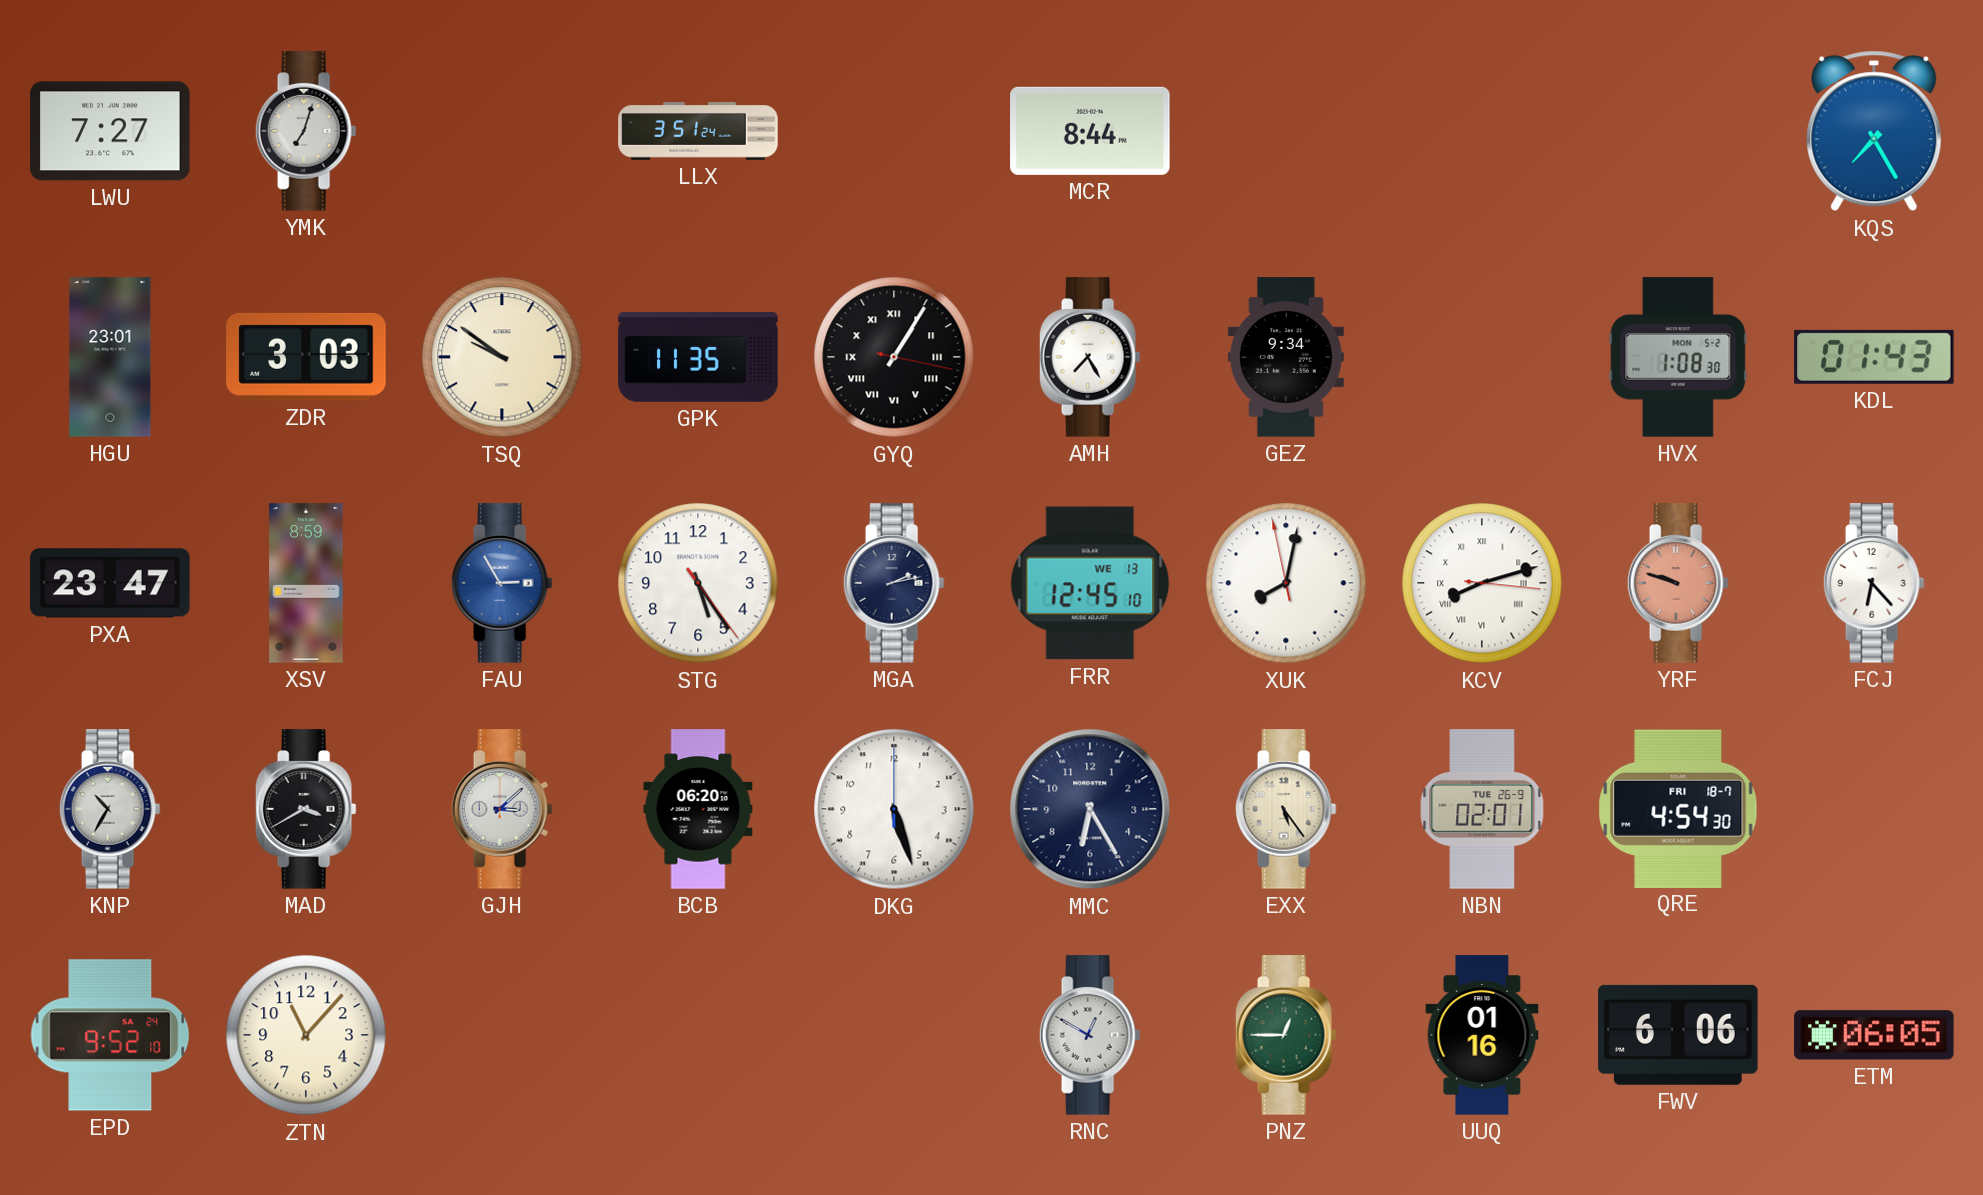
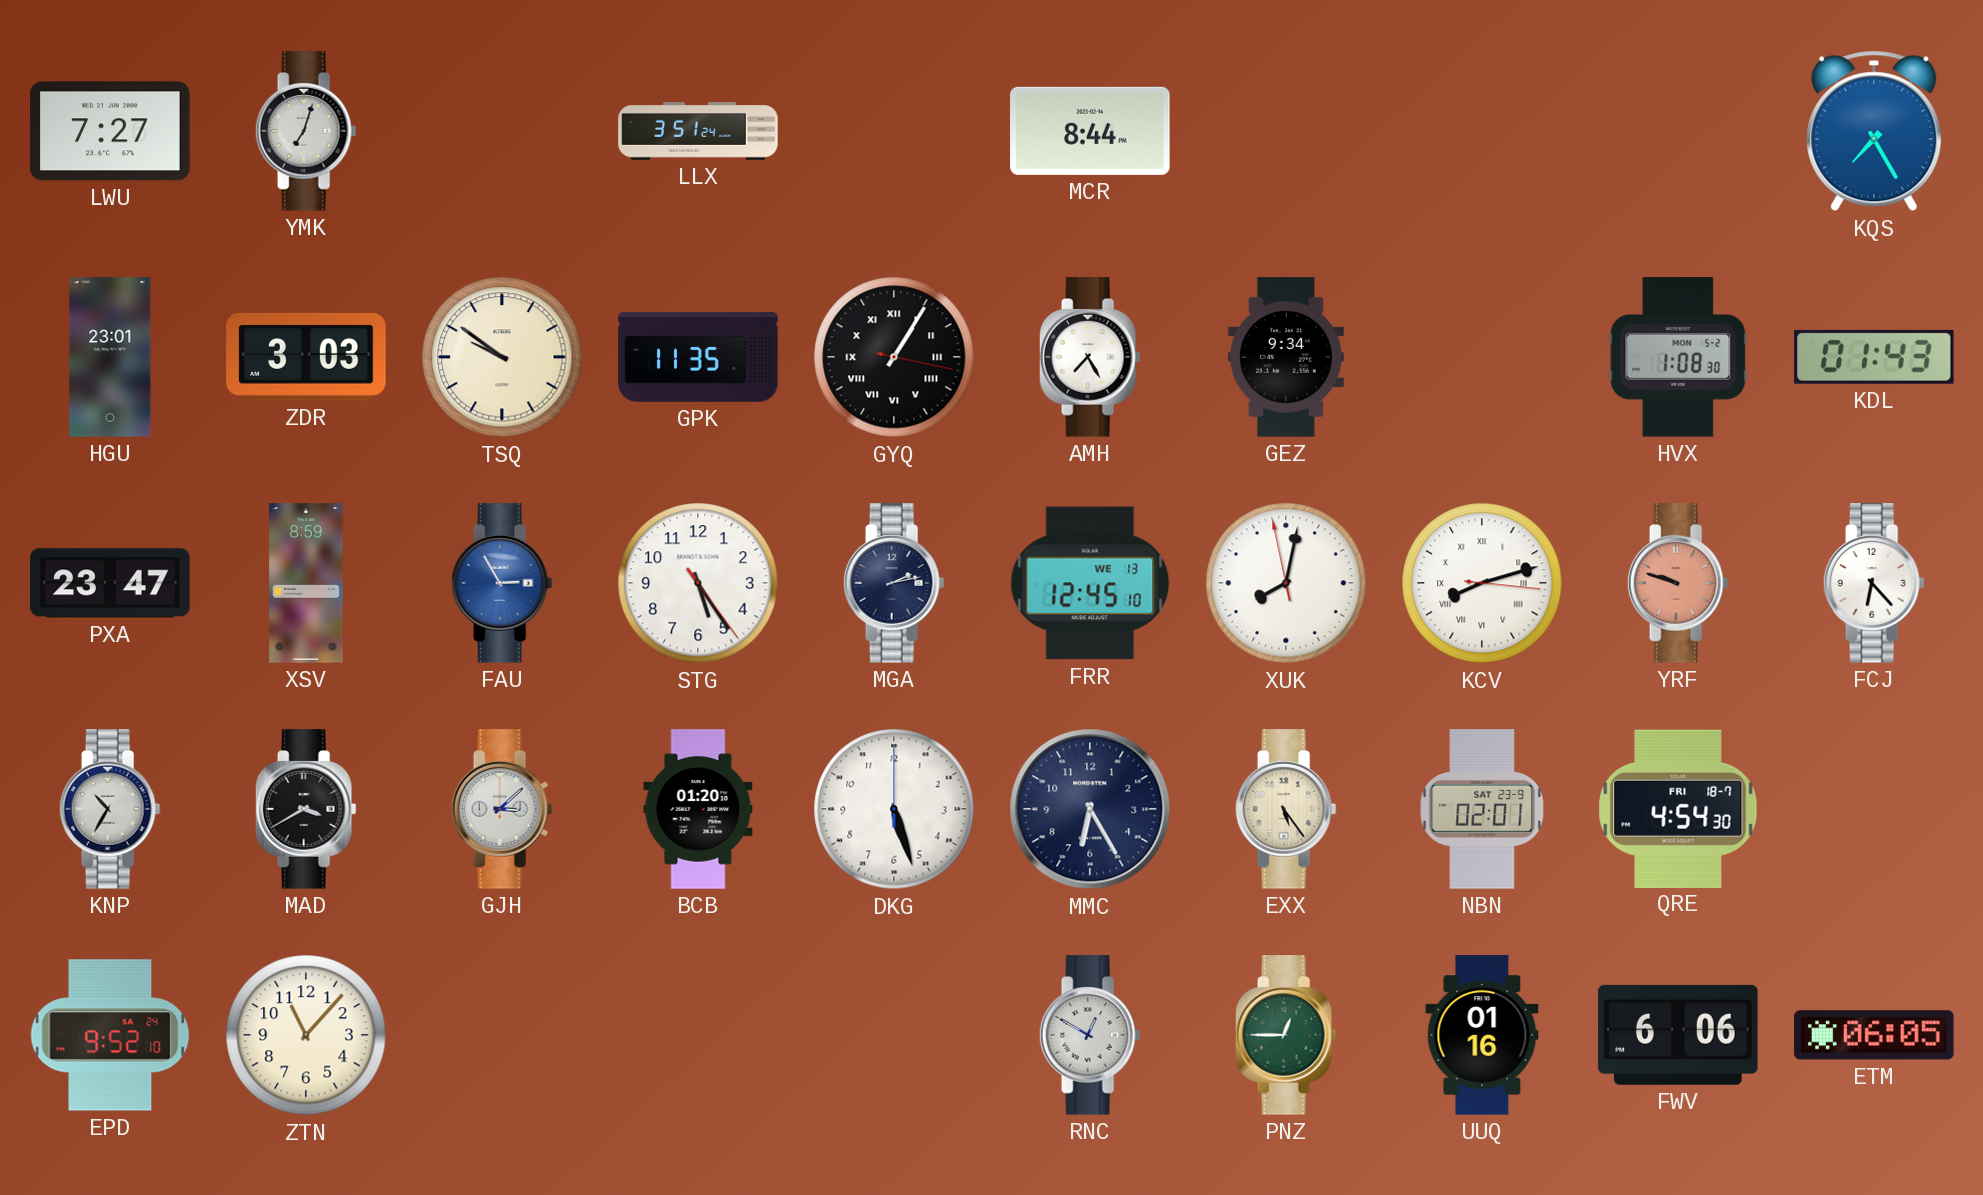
BCB: 06:20 -> 01:20
NBN date: TUE 26-9 -> SAT 23-9
